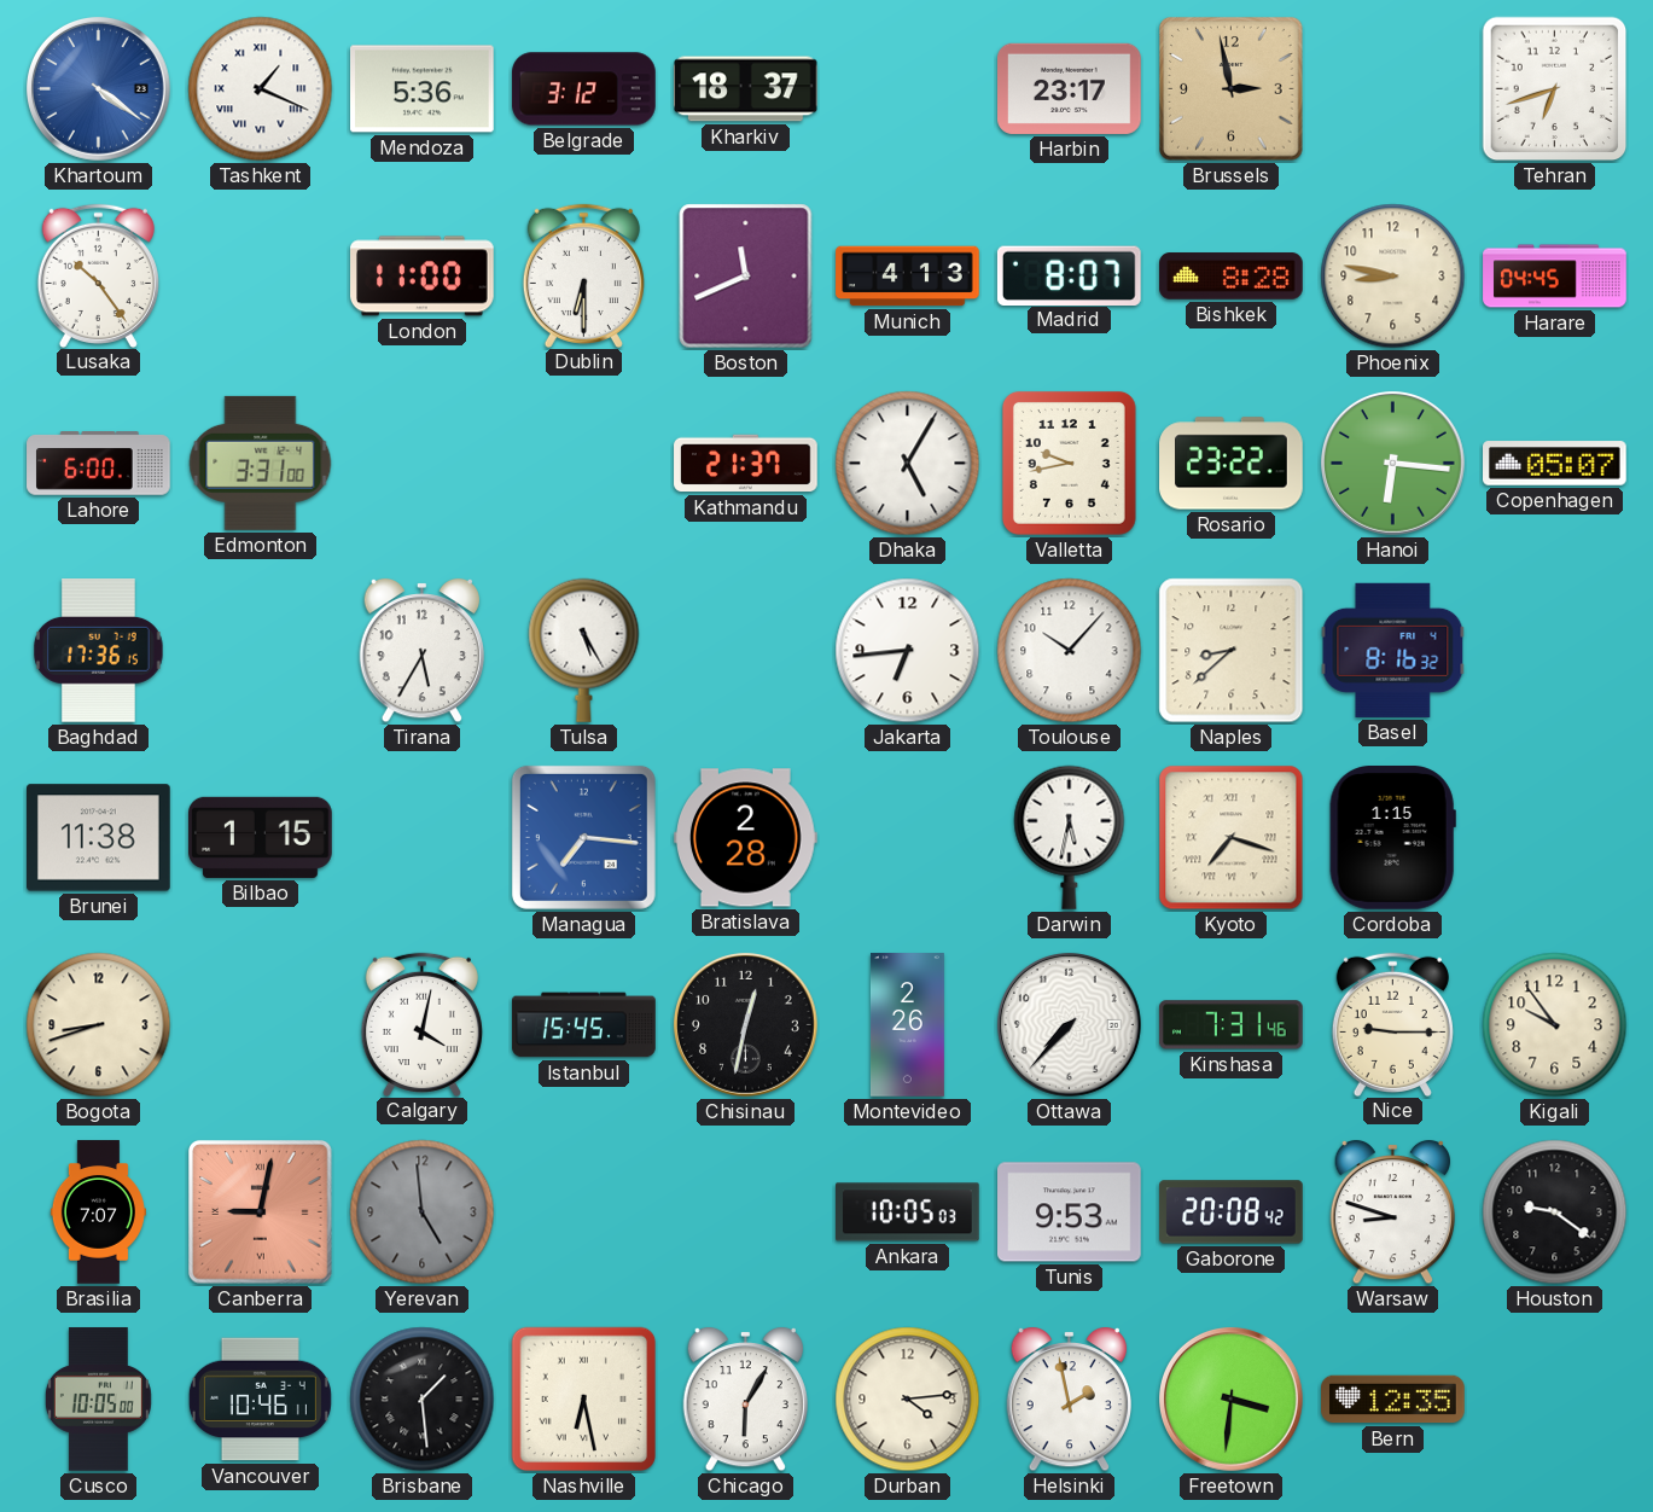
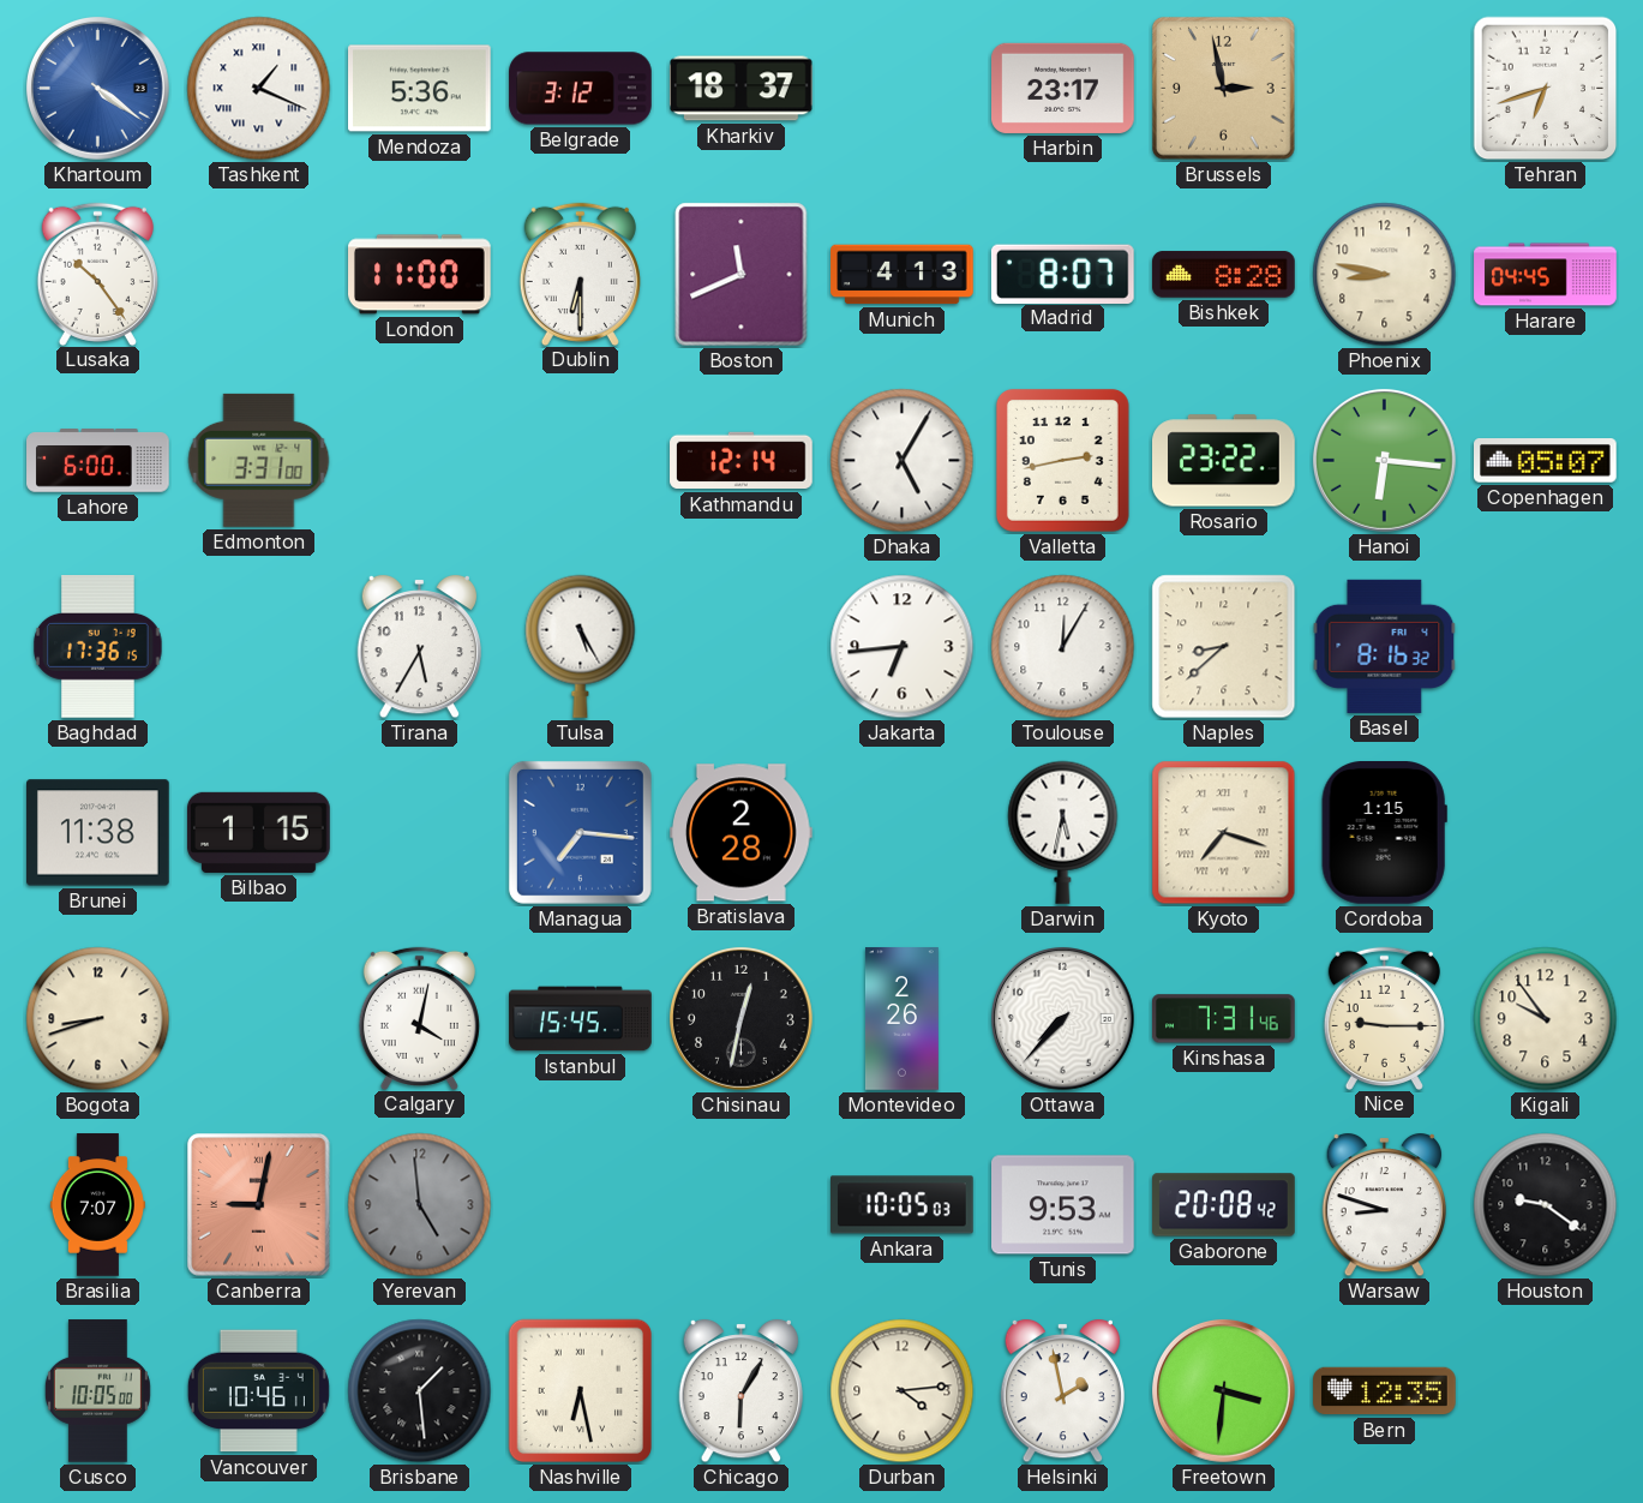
Kathmandu: 21:37 -> 12:14
Valletta: 9:43 -> 2:43
Toulouse: 10:07 -> 12:05
